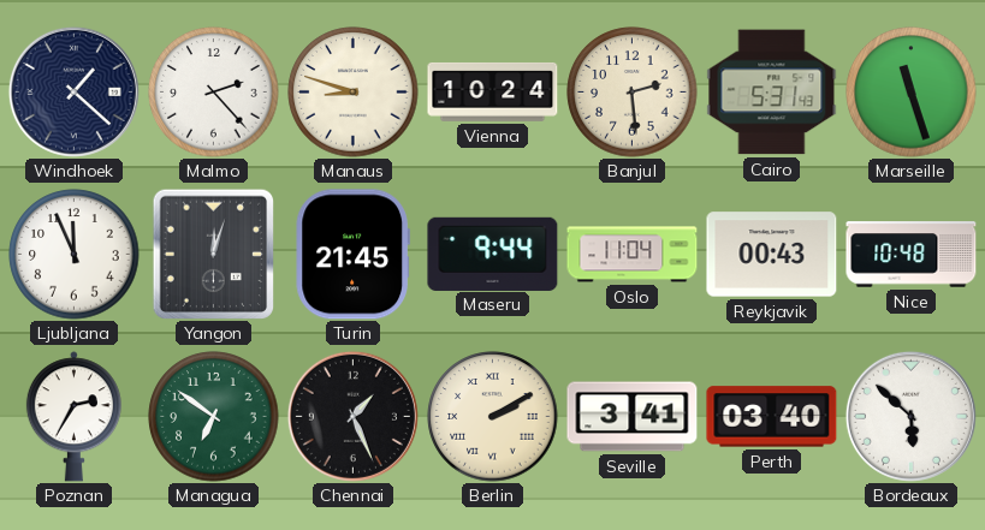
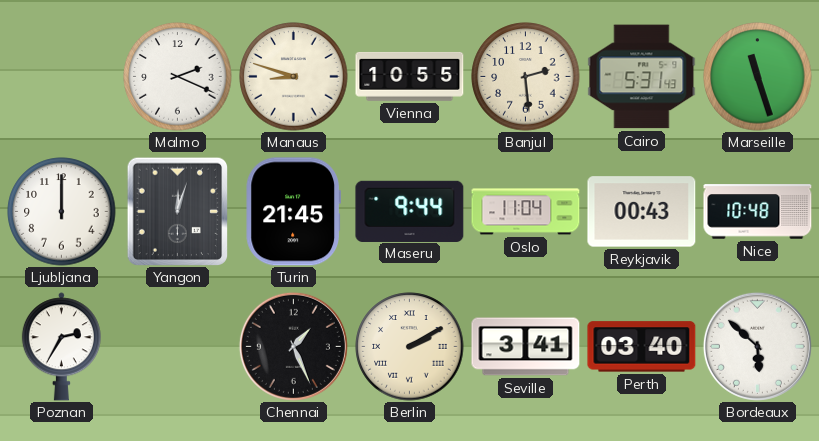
Windhoek: 1:22 -> none
Malmo: 2:23 -> 2:19
Vienna: 10:24 -> 10:55
Ljubljana: 11:56 -> 12:00
Managua: 6:51 -> none
